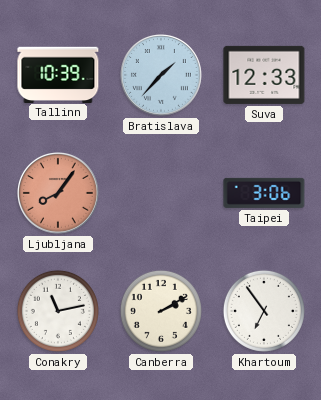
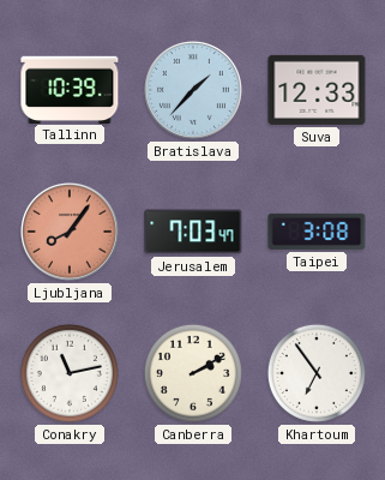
Jerusalem: none -> 7:03
Taipei: 3:06 -> 3:08
